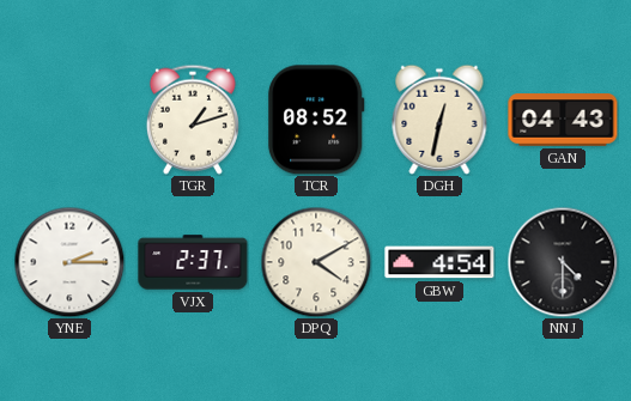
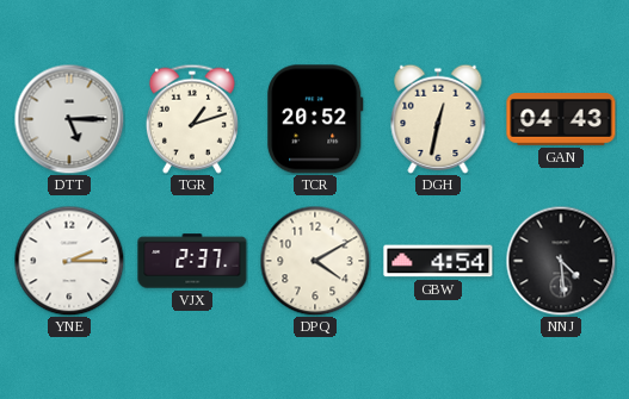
DTT: none -> 5:15
TCR: 08:52 -> 20:52
NNJ: 4:30 -> 4:29
